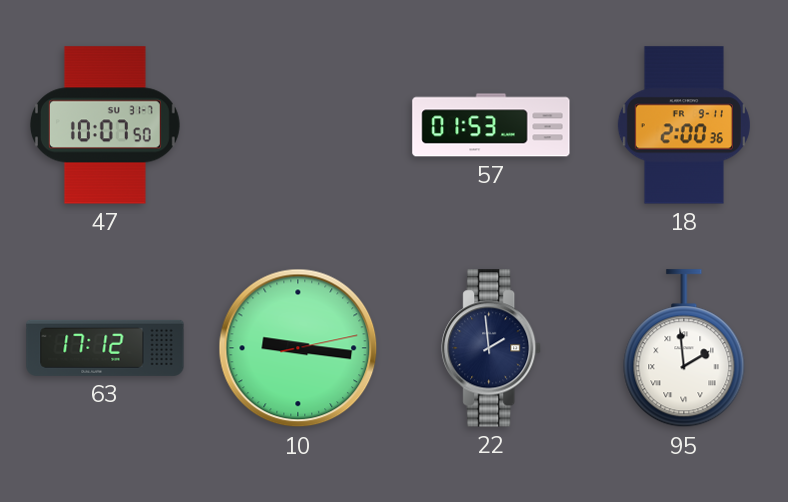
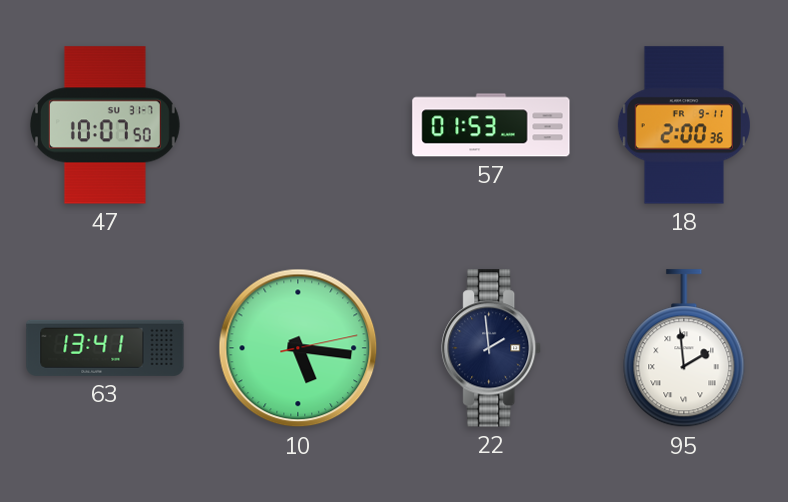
63: 17:12 -> 13:41
10: 9:16 -> 5:16
